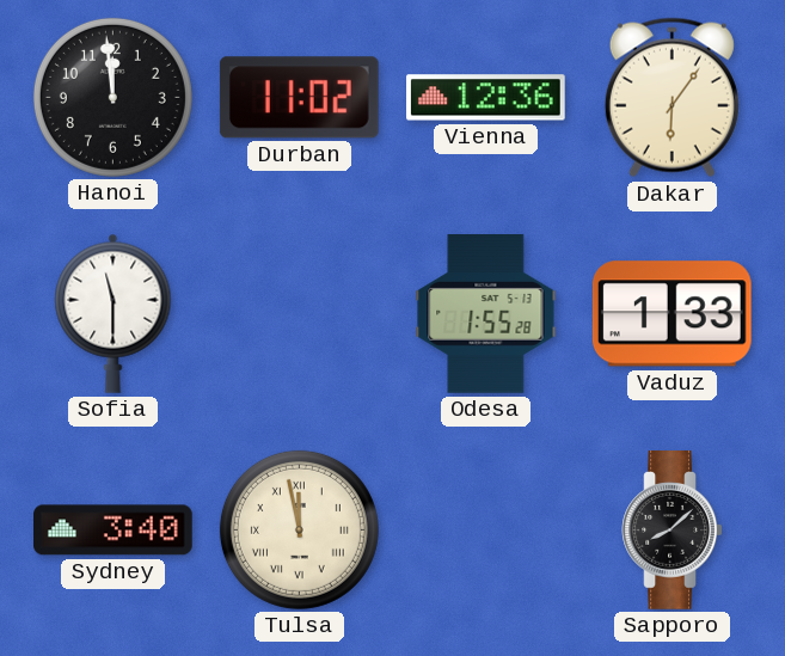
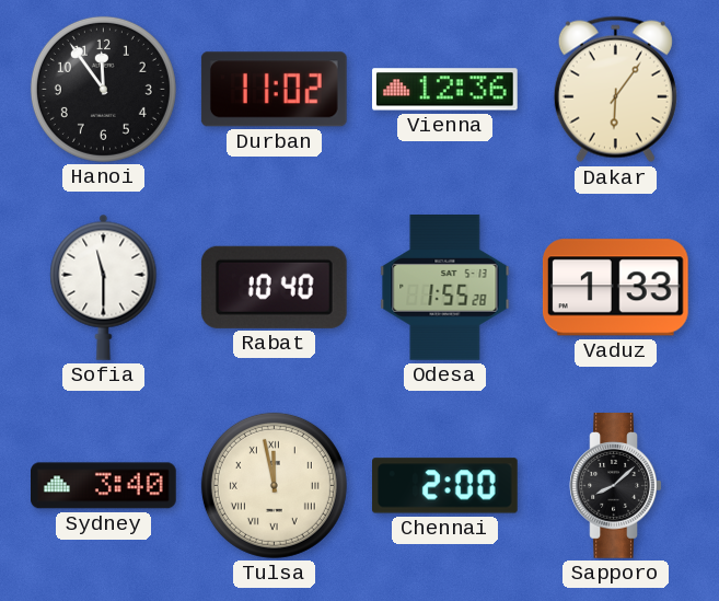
Hanoi: 11:59 -> 11:54
Rabat: none -> 10:40
Chennai: none -> 2:00
